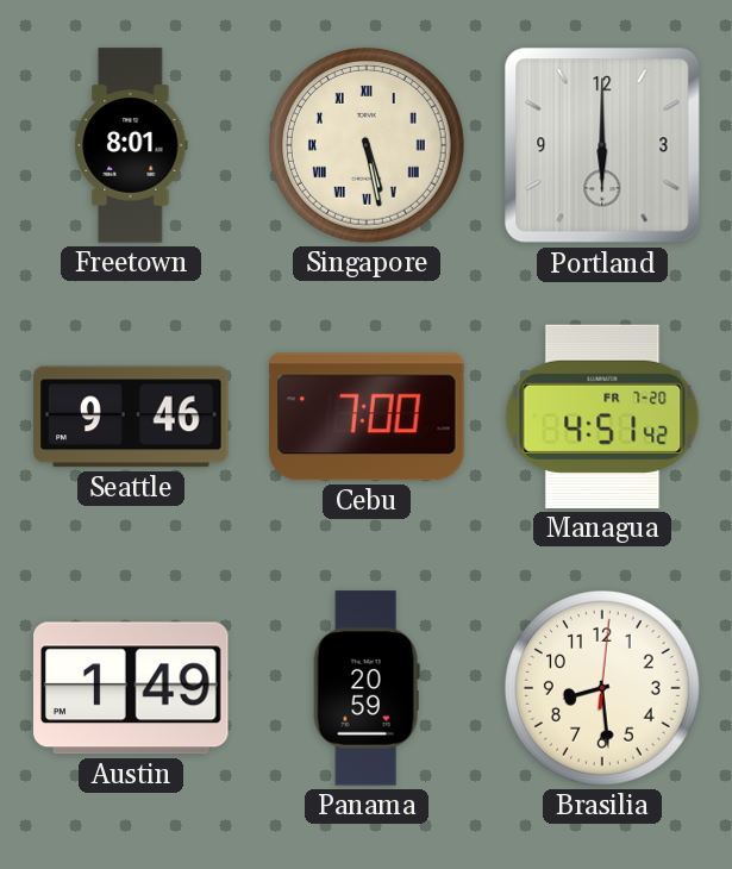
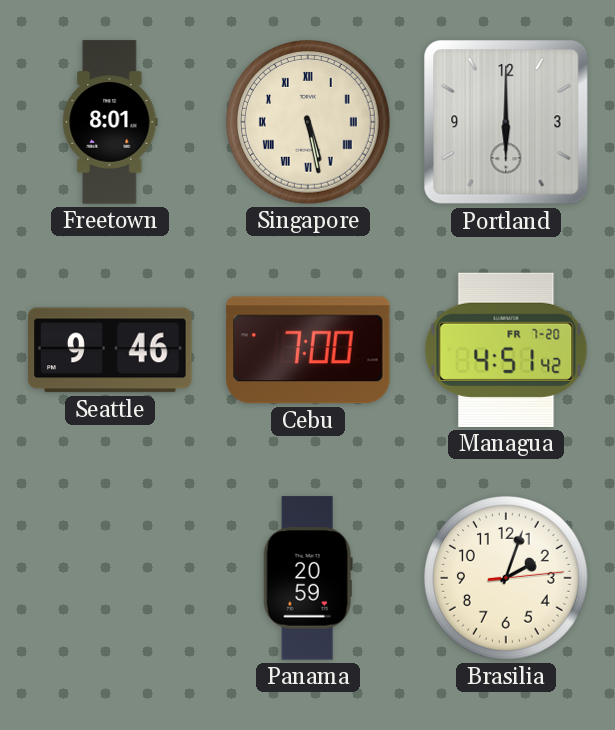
Austin: 1:49 -> none
Brasilia: 8:29 -> 2:03
